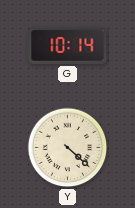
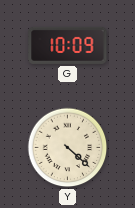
G: 10:14 -> 10:09
